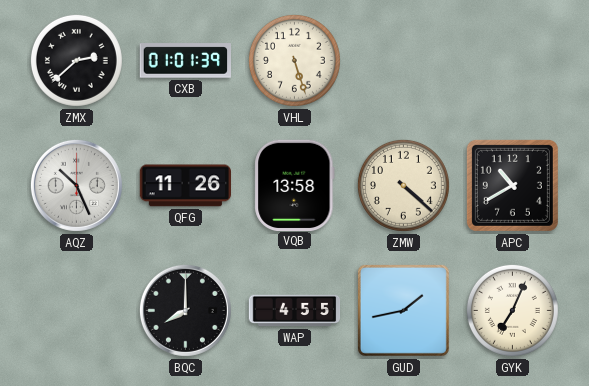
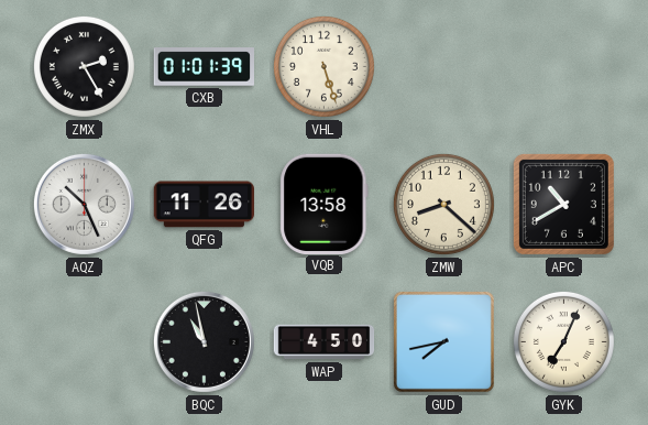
ZMX: 2:38 -> 2:25
ZMW: 4:22 -> 8:22
BQC: 8:00 -> 10:58
WAP: 4:55 -> 4:50
GUD: 1:43 -> 7:43
